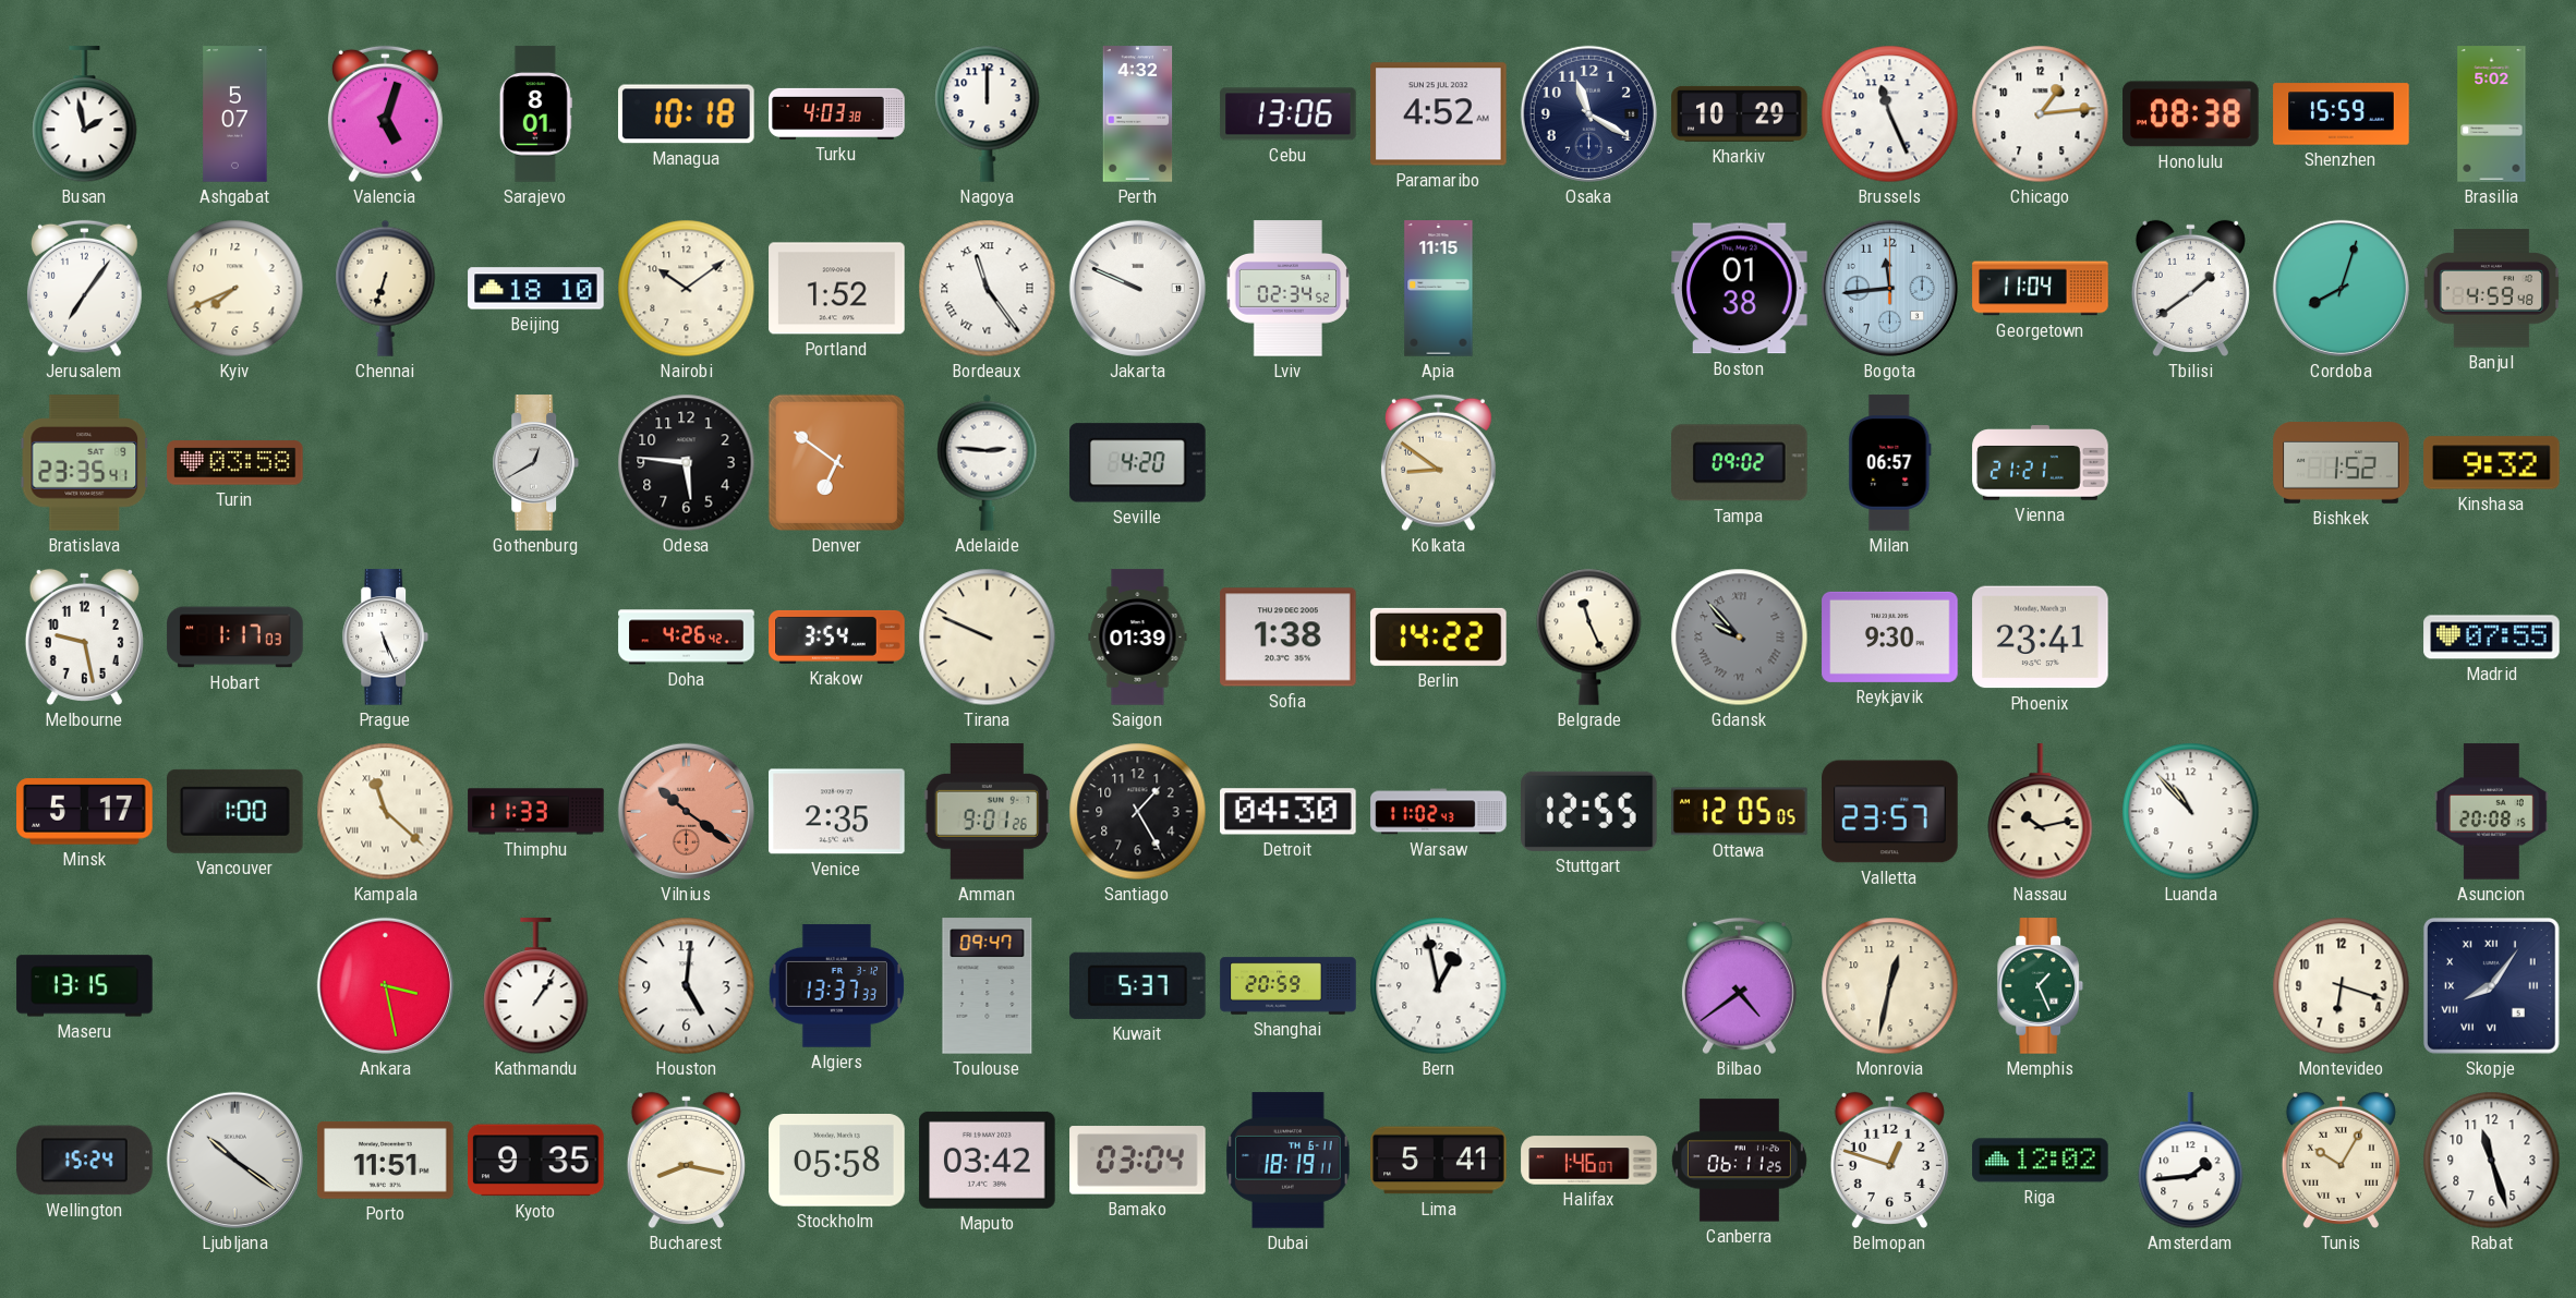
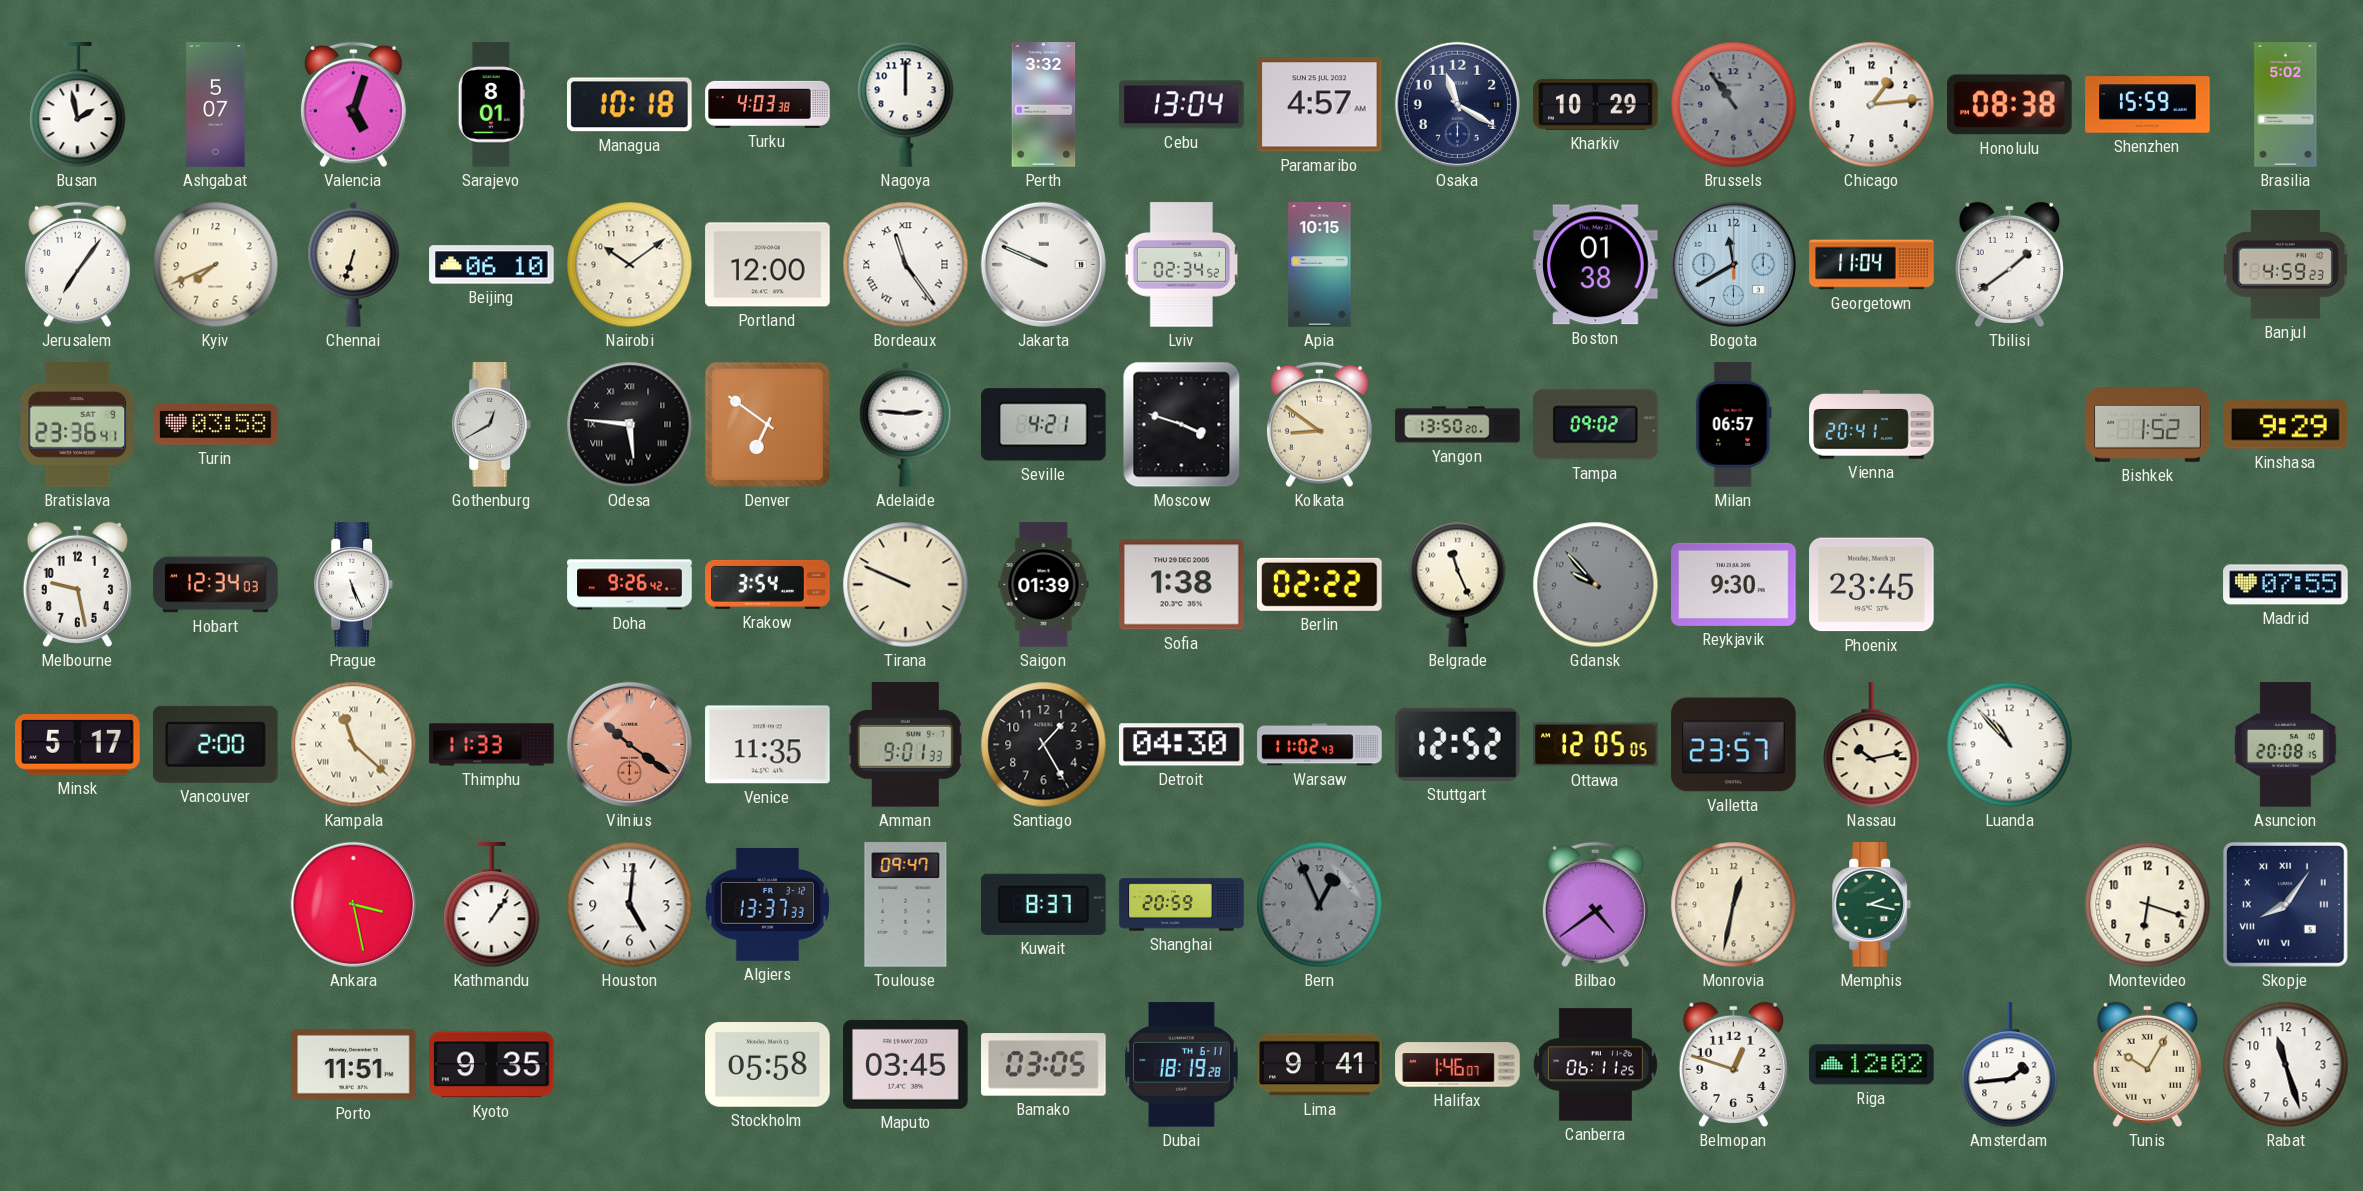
Perth: 4:32 -> 3:32
Cebu: 13:06 -> 13:04
Paramaribo: 4:52 -> 4:57
Brussels: 11:26 -> 10:54
Brussels dial: white -> grey
Beijing: 18:10 -> 06:10
Portland: 1:52 -> 12:00
Apia: 11:15 -> 10:15
Bogota: 11:44 -> 11:40
Cordoba: 8:03 -> none
Banjul: 4:59:48 -> 4:59:23
Bratislava: 23:35 -> 23:36
Odesa numerals: Arabic -> Roman
Seville: 4:20 -> 4:21
Moscow: none -> 3:48
Yangon: none -> 13:50
Vienna: 21:21 -> 20:41
Kinshasa: 9:32 -> 9:29
Hobart: 1:17 -> 12:34
Doha: 4:26 -> 9:26
Berlin: 14:22 -> 02:22
Gdansk numerals: Roman -> Arabic
Phoenix: 23:41 -> 23:45
Vancouver: 1:00 -> 2:00
Venice: 2:35 -> 11:35
Amman: 9:01:26 -> 9:01:33
Stuttgart: 12:55 -> 12:52
Maseru: 13:15 -> none
Kuwait: 5:37 -> 8:37
Bern: 12:58 -> 12:56
Bern dial: white -> grey
Memphis: 1:26 -> 2:17
Wellington: 15:24 -> none
Ljubljana: 10:21 -> none
Bucharest: 8:17 -> none
Maputo: 03:42 -> 03:45
Bamako: 03:04 -> 03:05
Dubai: 18:19:11 -> 18:19:28
Lima: 5:41 -> 9:41
